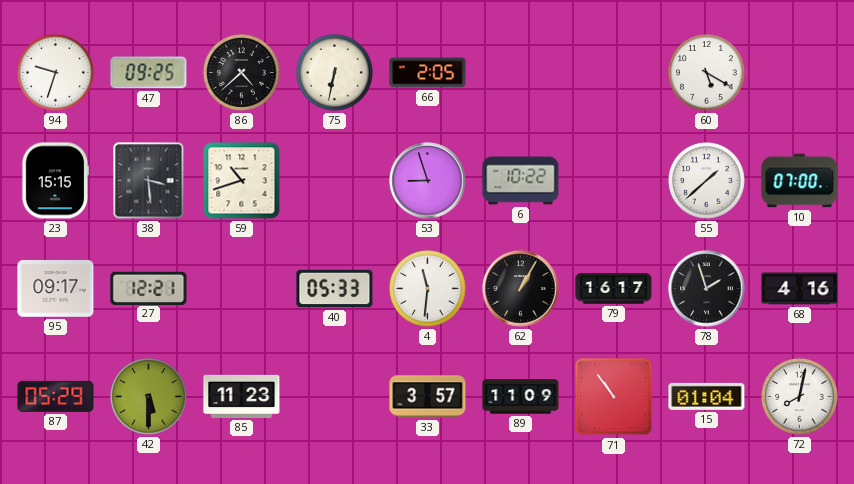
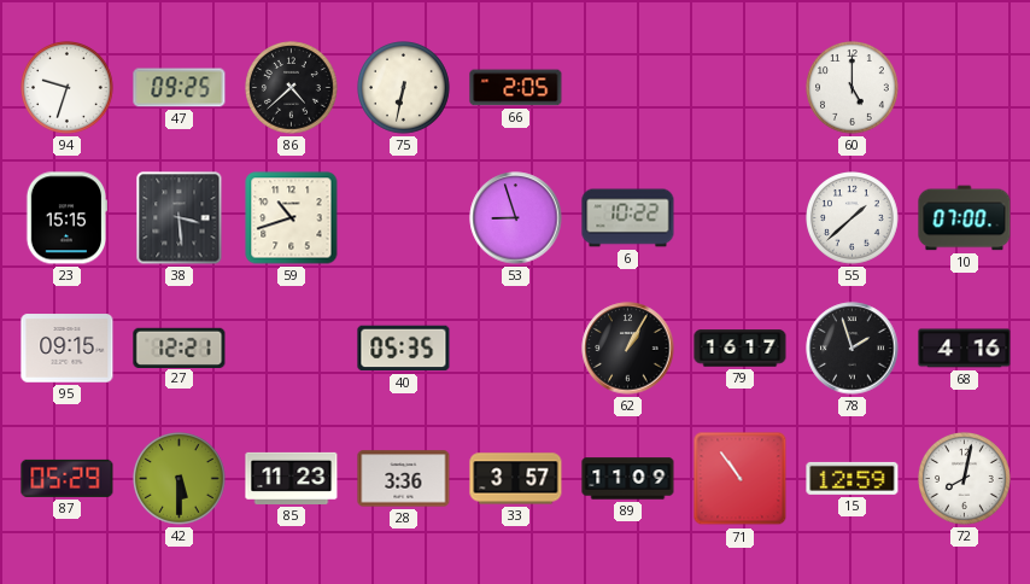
60: 5:20 -> 5:00
95: 09:17 -> 09:15
40: 05:33 -> 05:35
4: 11:31 -> none
28: none -> 3:36
15: 01:04 -> 12:59
